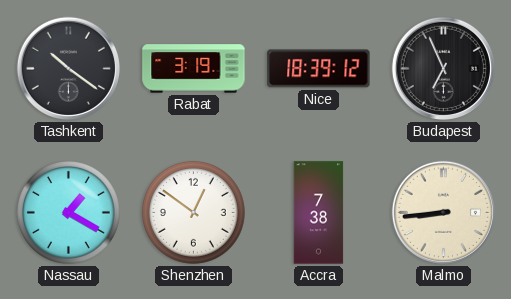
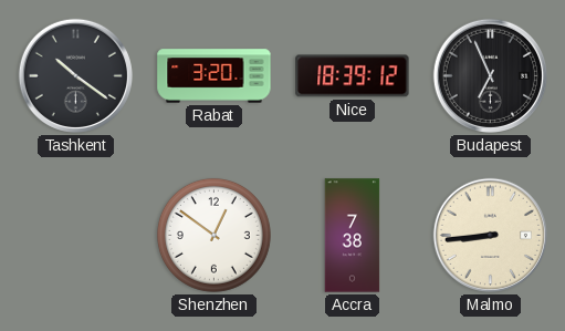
Rabat: 3:19 -> 3:20
Nassau: 1:20 -> none
